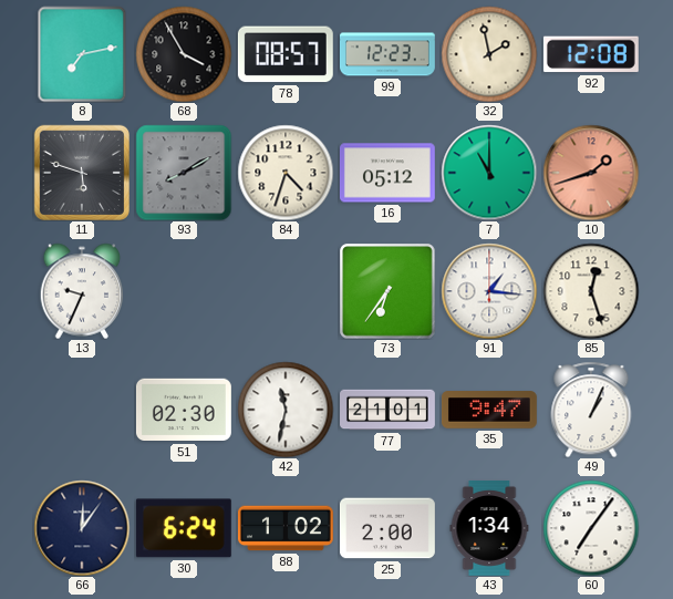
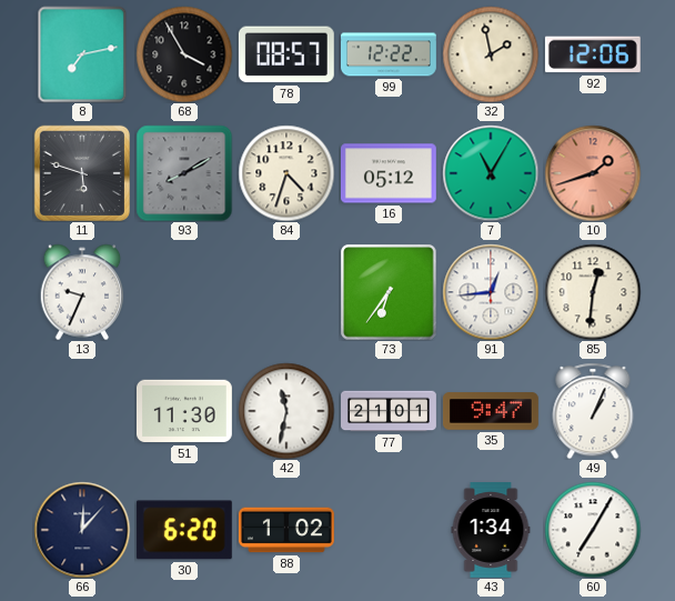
99: 12:23 -> 12:22
92: 12:08 -> 12:06
7: 11:00 -> 11:05
91: 1:16 -> 12:44
85: 12:27 -> 12:31
51: 02:30 -> 11:30
66: 12:06 -> 12:07
30: 6:24 -> 6:20
25: 2:00 -> none
60: 7:06 -> 7:05
